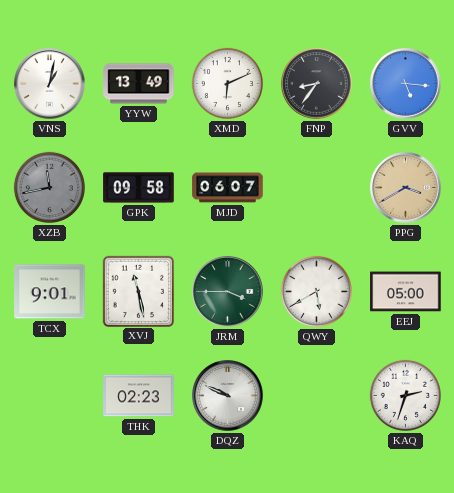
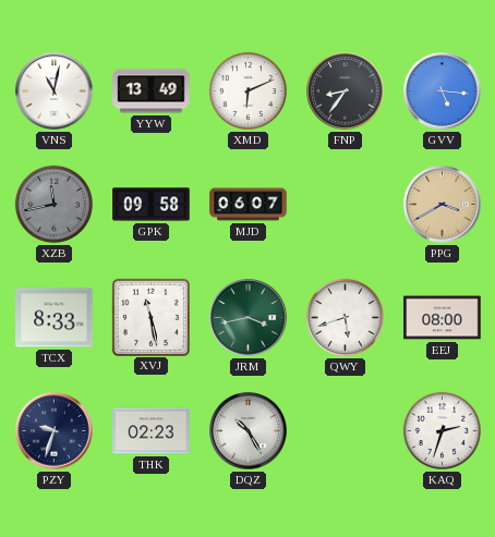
VNS: 1:02 -> 11:02
TCX: 9:01 -> 8:33
JRM: 3:45 -> 3:43
QWY: 5:40 -> 5:42
EEJ: 05:00 -> 08:00
PZY: none -> 9:33
DQZ: 9:49 -> 10:25
